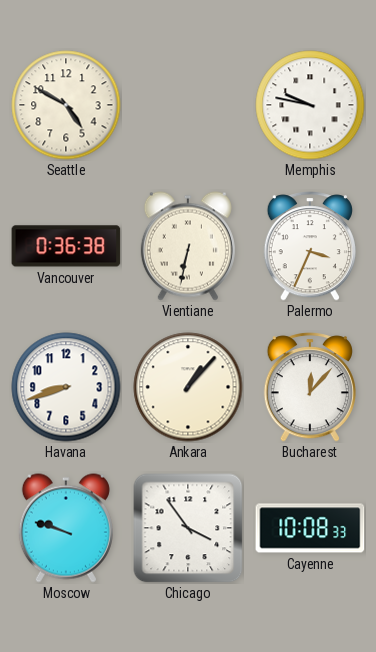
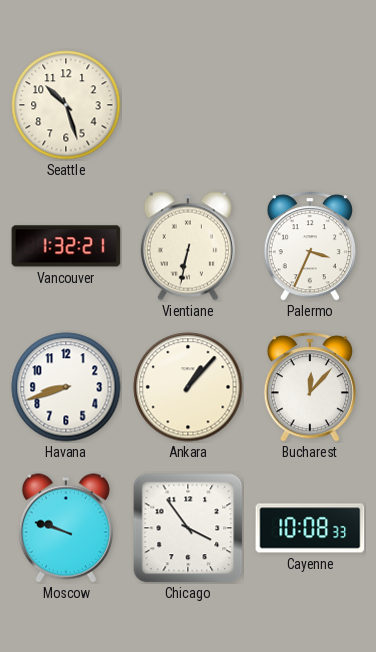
Seattle: 4:50 -> 10:27
Memphis: 9:47 -> none
Vancouver: 0:36 -> 1:32
